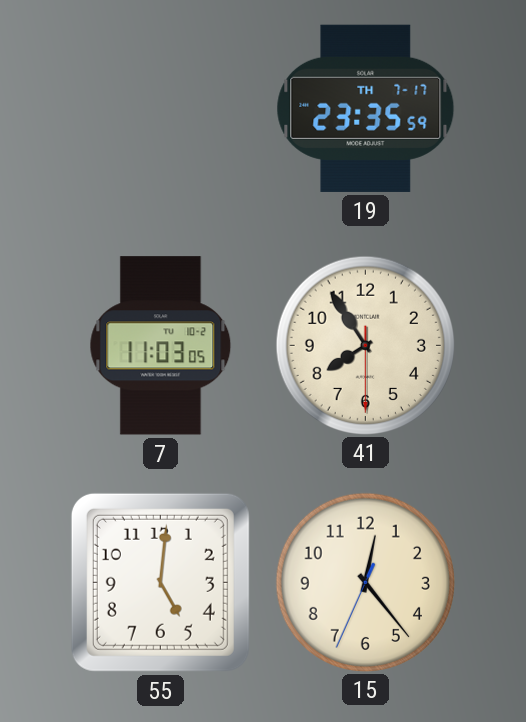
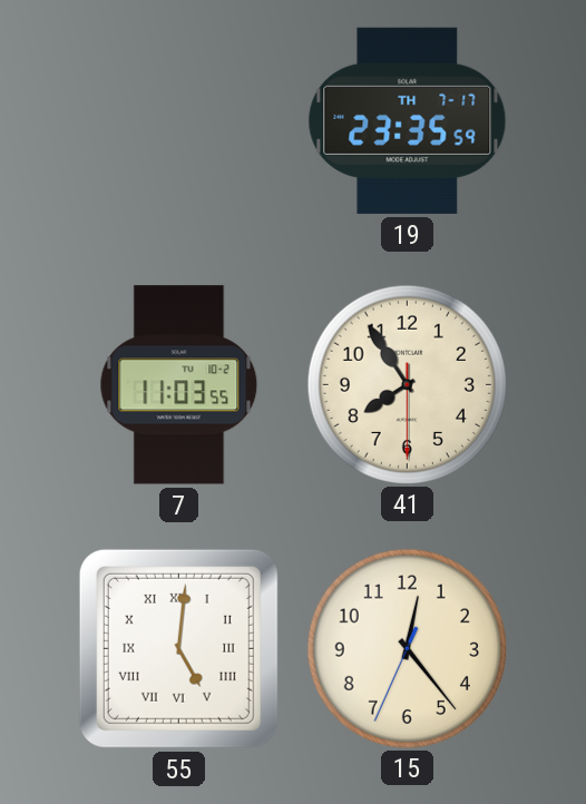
7: 11:03:05 -> 11:03:55
55 numerals: Arabic -> Roman
